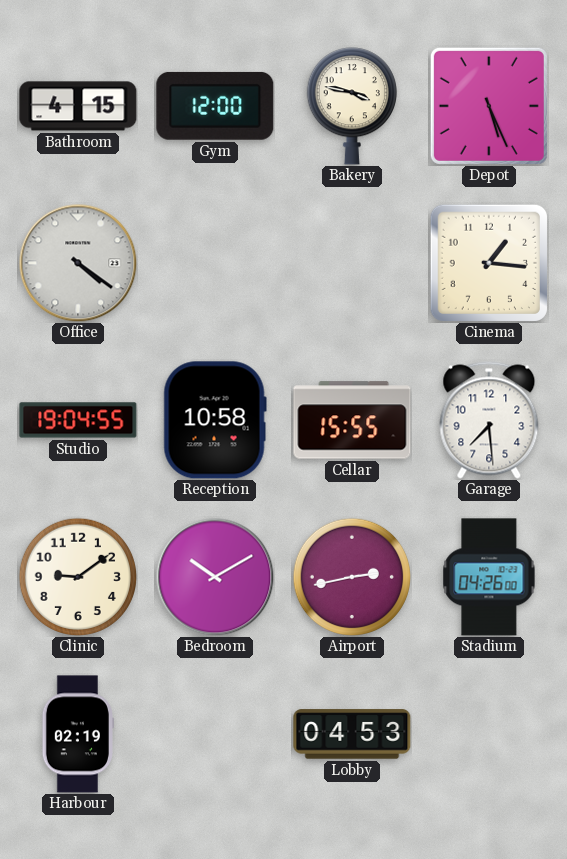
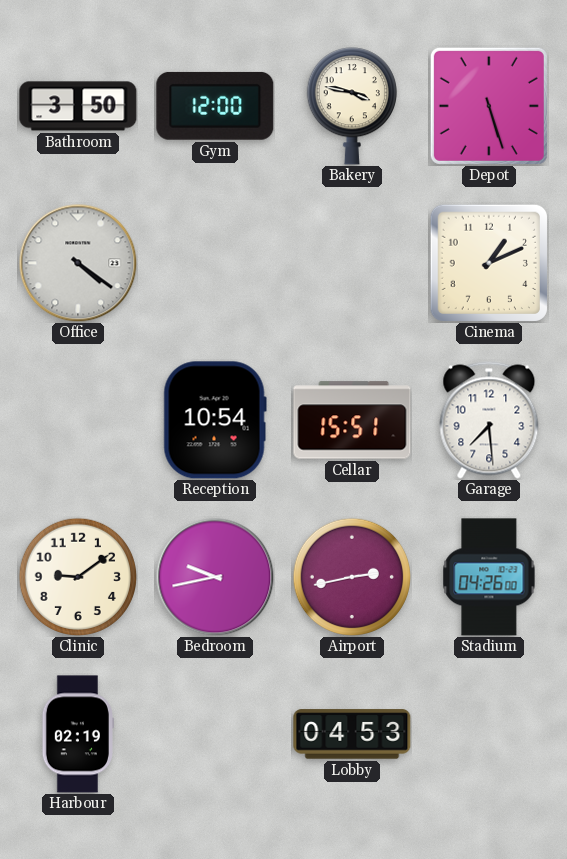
Bathroom: 4:15 -> 3:50
Depot: 5:26 -> 5:27
Cinema: 1:16 -> 1:11
Studio: 19:04 -> none
Reception: 10:58 -> 10:54
Cellar: 15:55 -> 15:51
Bedroom: 10:10 -> 9:43
